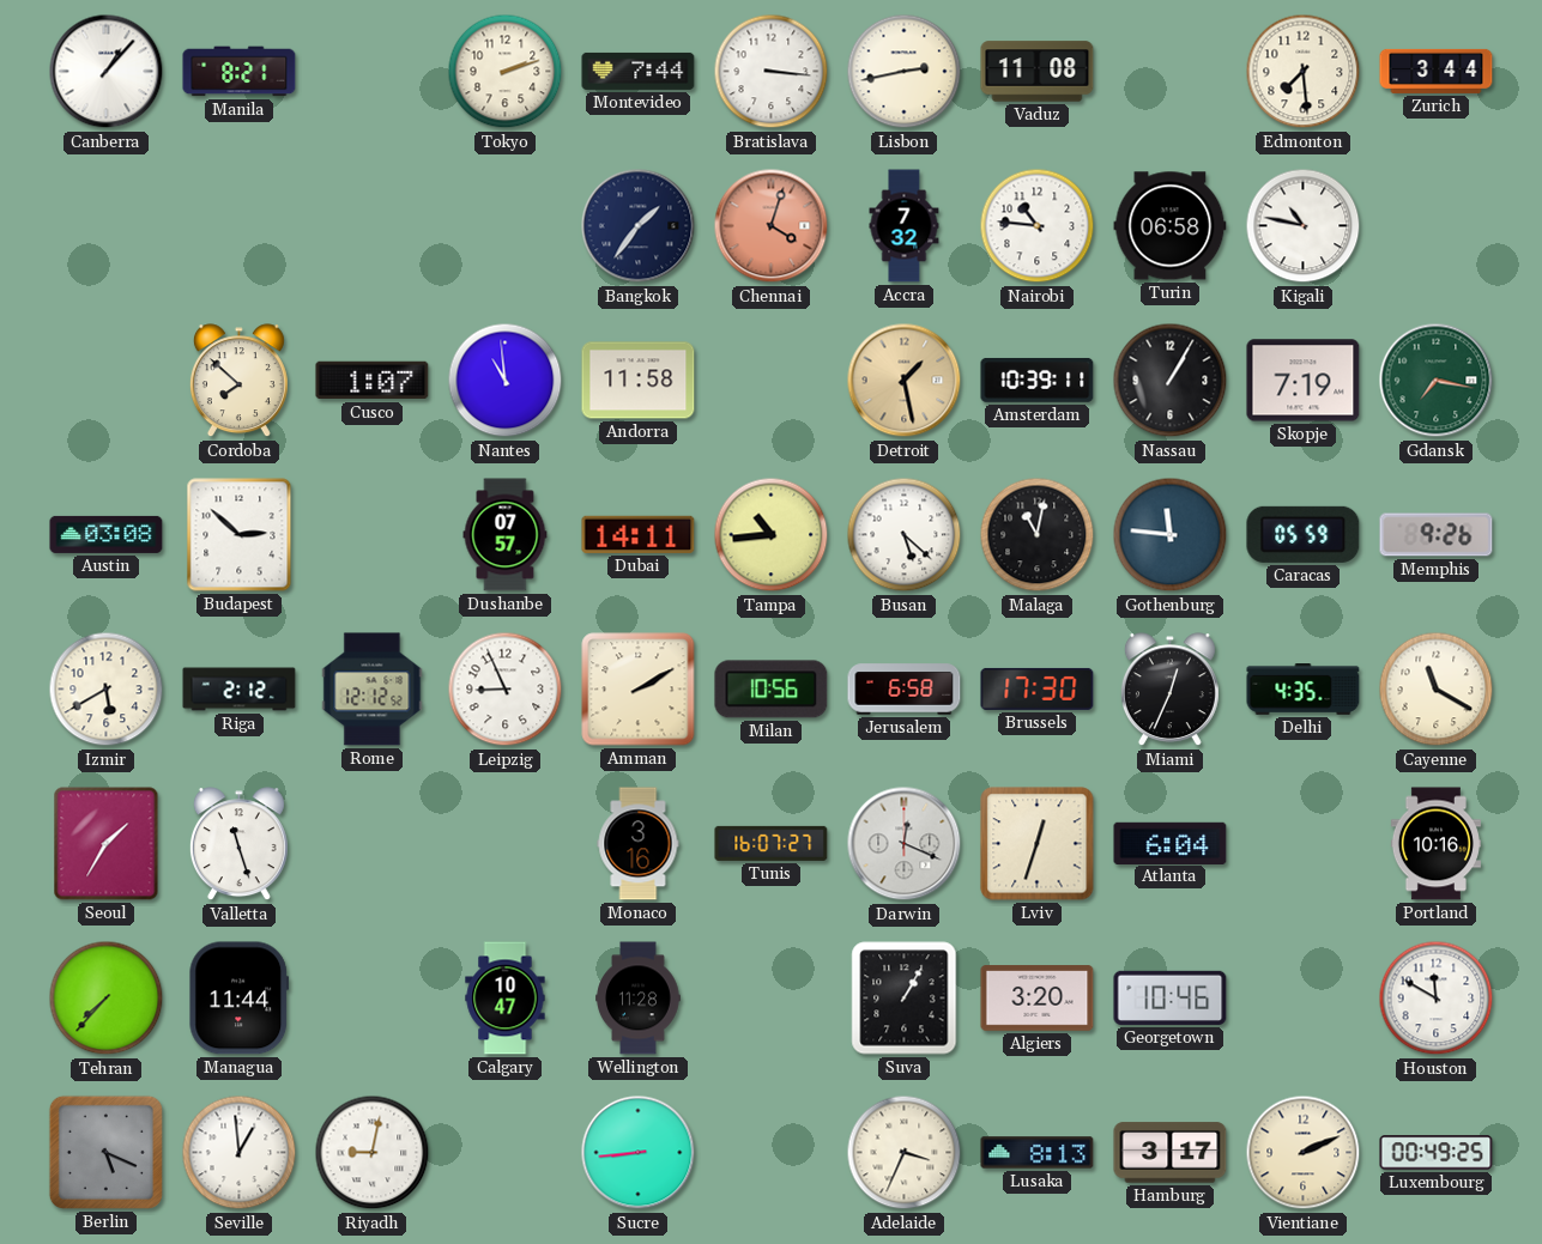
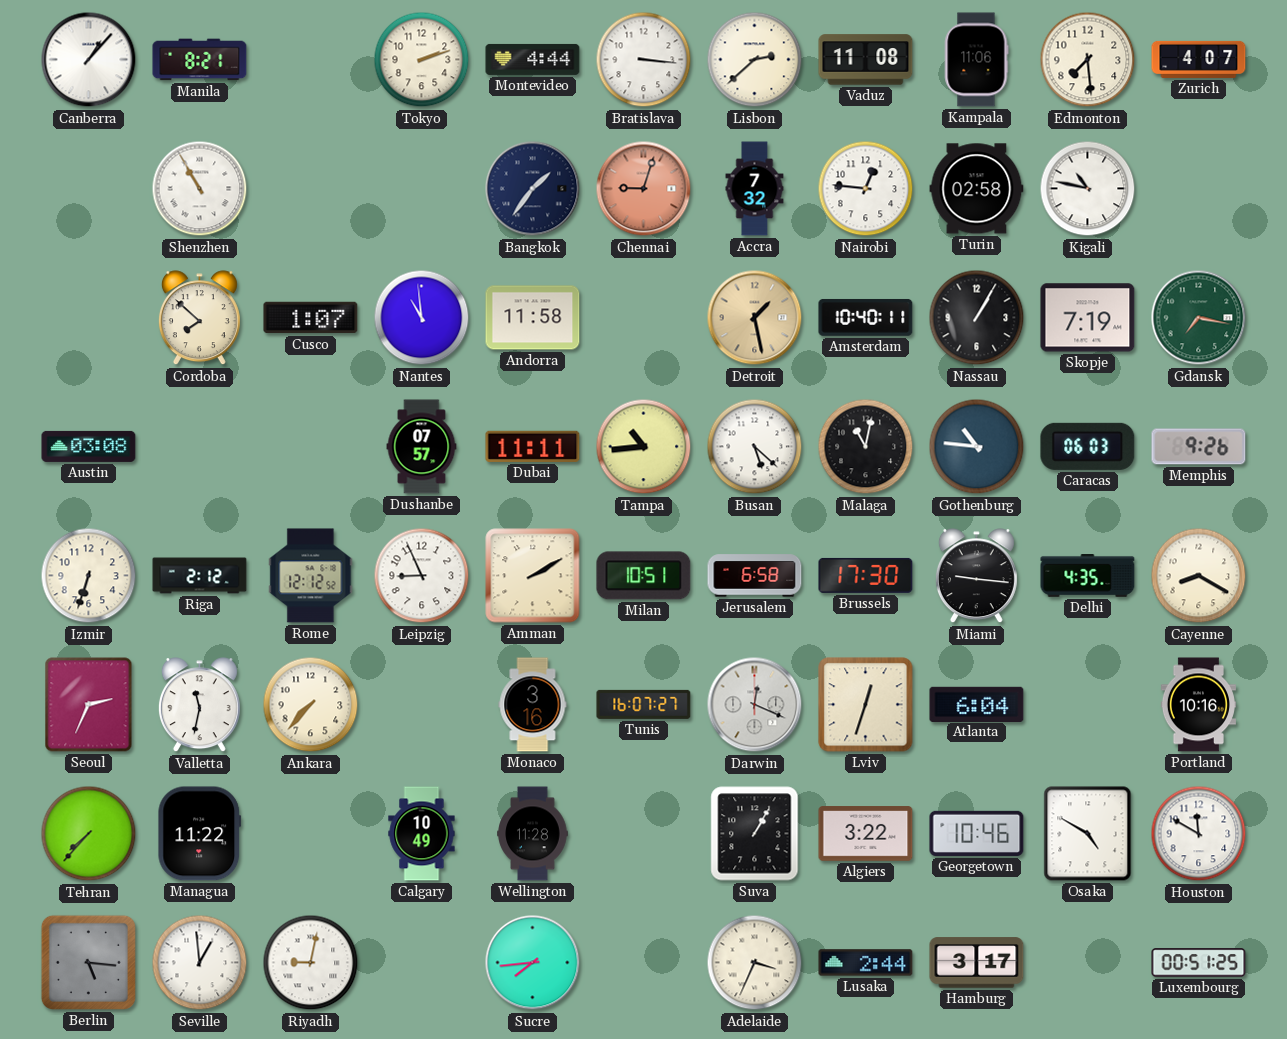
Montevideo: 7:44 -> 4:44
Lisbon: 2:43 -> 2:38
Kampala: none -> 11:06
Zurich: 3:44 -> 4:07
Shenzhen: none -> 10:55
Chennai: 4:03 -> 9:03
Nairobi: 10:46 -> 12:46
Turin: 06:58 -> 02:58
Amsterdam: 10:39 -> 10:40
Budapest: 2:52 -> none
Dubai: 14:11 -> 11:11
Gothenburg: 11:46 -> 10:46
Caracas: 05:59 -> 06:03
Izmir: 5:40 -> 6:33
Milan: 10:56 -> 10:51
Miami: 12:34 -> 9:16
Cayenne: 11:20 -> 8:20
Seoul: 1:35 -> 2:34
Valletta: 11:27 -> 11:32
Ankara: none -> 7:37
Managua: 11:44 -> 11:22
Calgary: 10:47 -> 10:49
Algiers: 3:20 -> 3:22
Osaka: none -> 4:50
Berlin: 5:19 -> 5:16
Sucre: 8:44 -> 7:44
Lusaka: 8:13 -> 2:44
Vientiane: 2:11 -> none
Luxembourg: 00:49 -> 00:51
